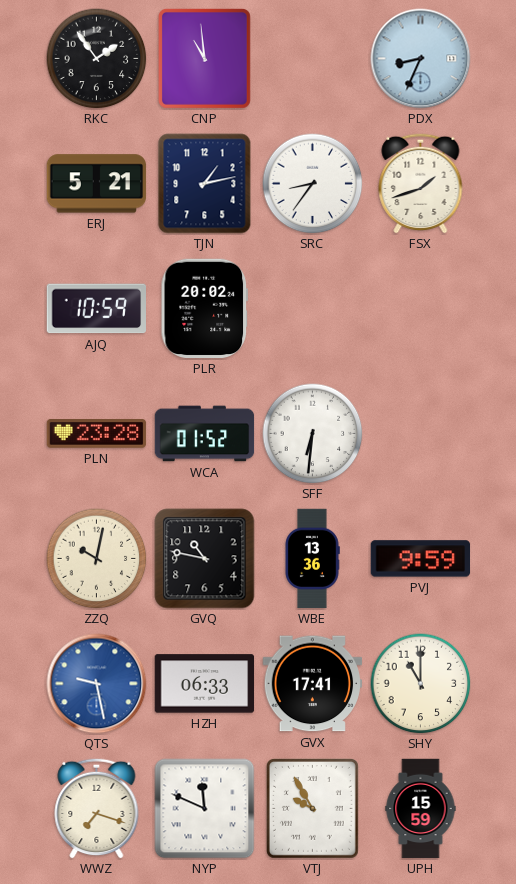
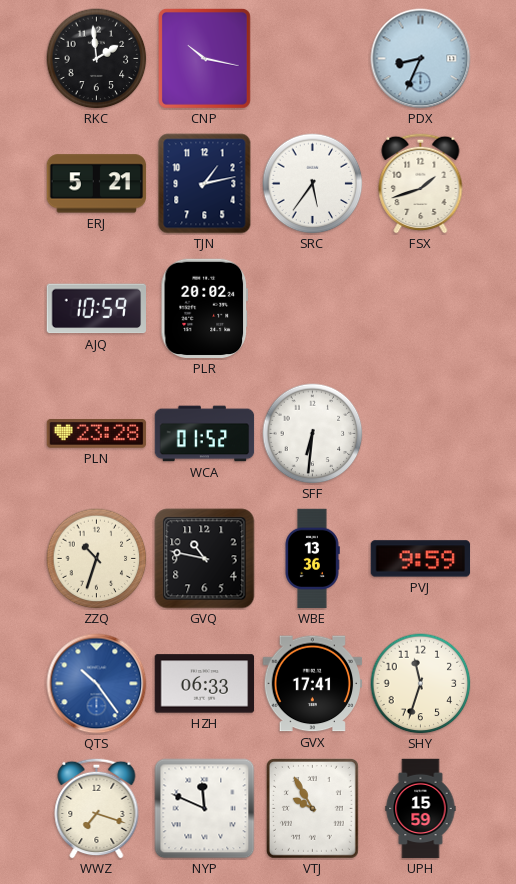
RKC: 1:54 -> 1:59
CNP: 10:59 -> 10:17
SRC: 8:36 -> 5:36
ZZQ: 10:02 -> 10:33
QTS: 9:28 -> 10:24
SHY: 11:00 -> 11:33
